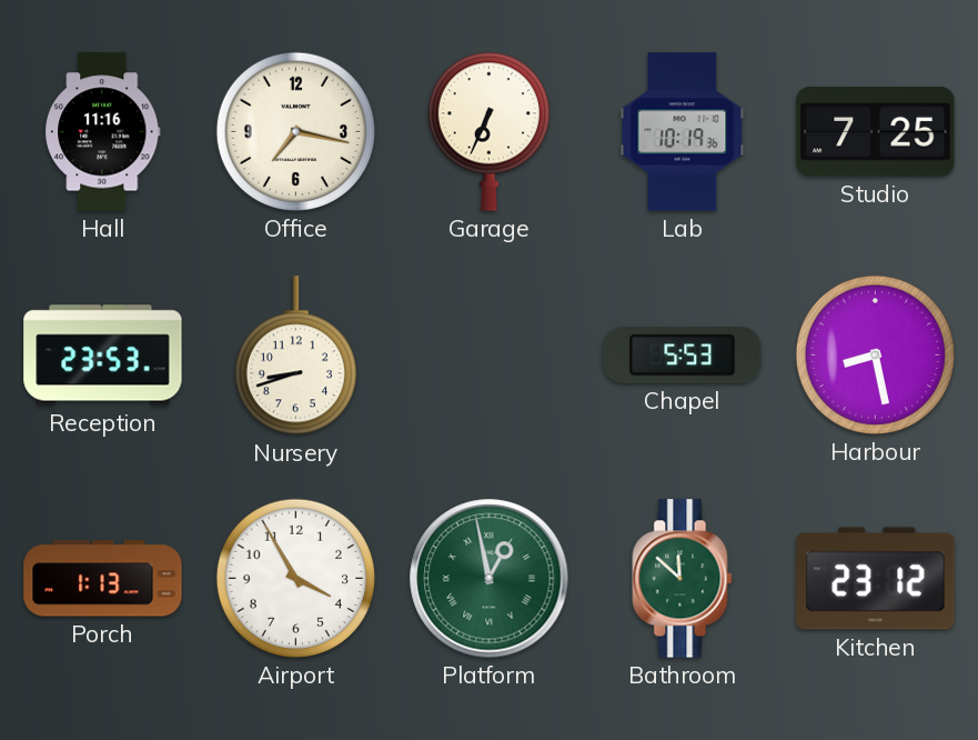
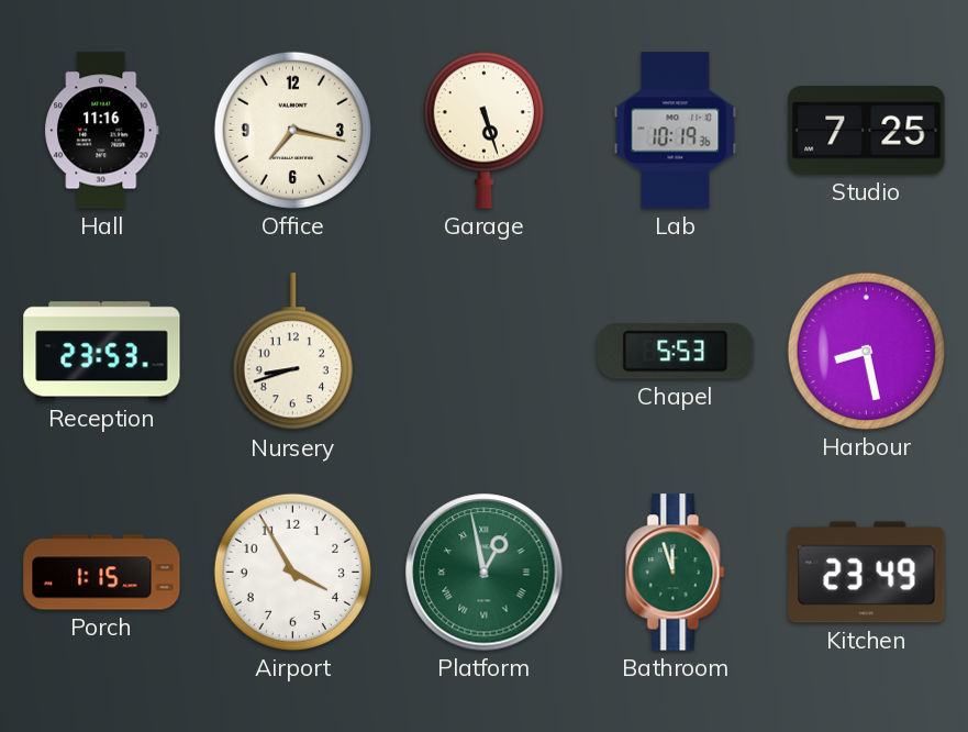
Garage: 6:34 -> 5:27
Porch: 1:13 -> 1:15
Bathroom: 11:52 -> 11:57
Kitchen: 23:12 -> 23:49
